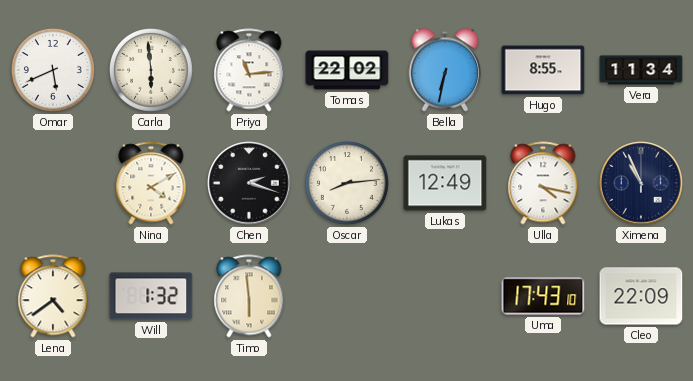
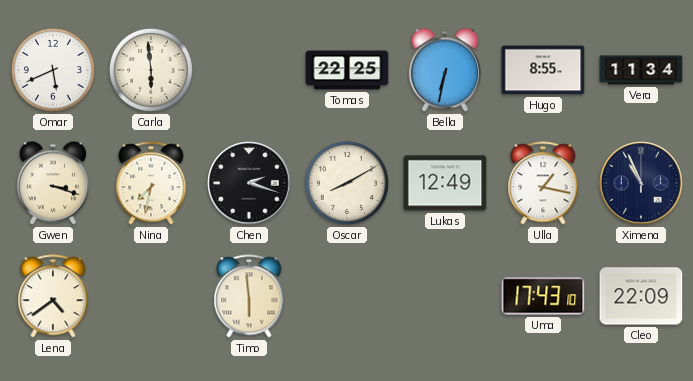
Priya: 11:14 -> none
Tomas: 22:02 -> 22:25
Gwen: none -> 3:18
Nina: 4:10 -> 7:32
Oscar: 8:14 -> 8:10
Ulla: 4:17 -> 1:17
Will: 1:32 -> none
